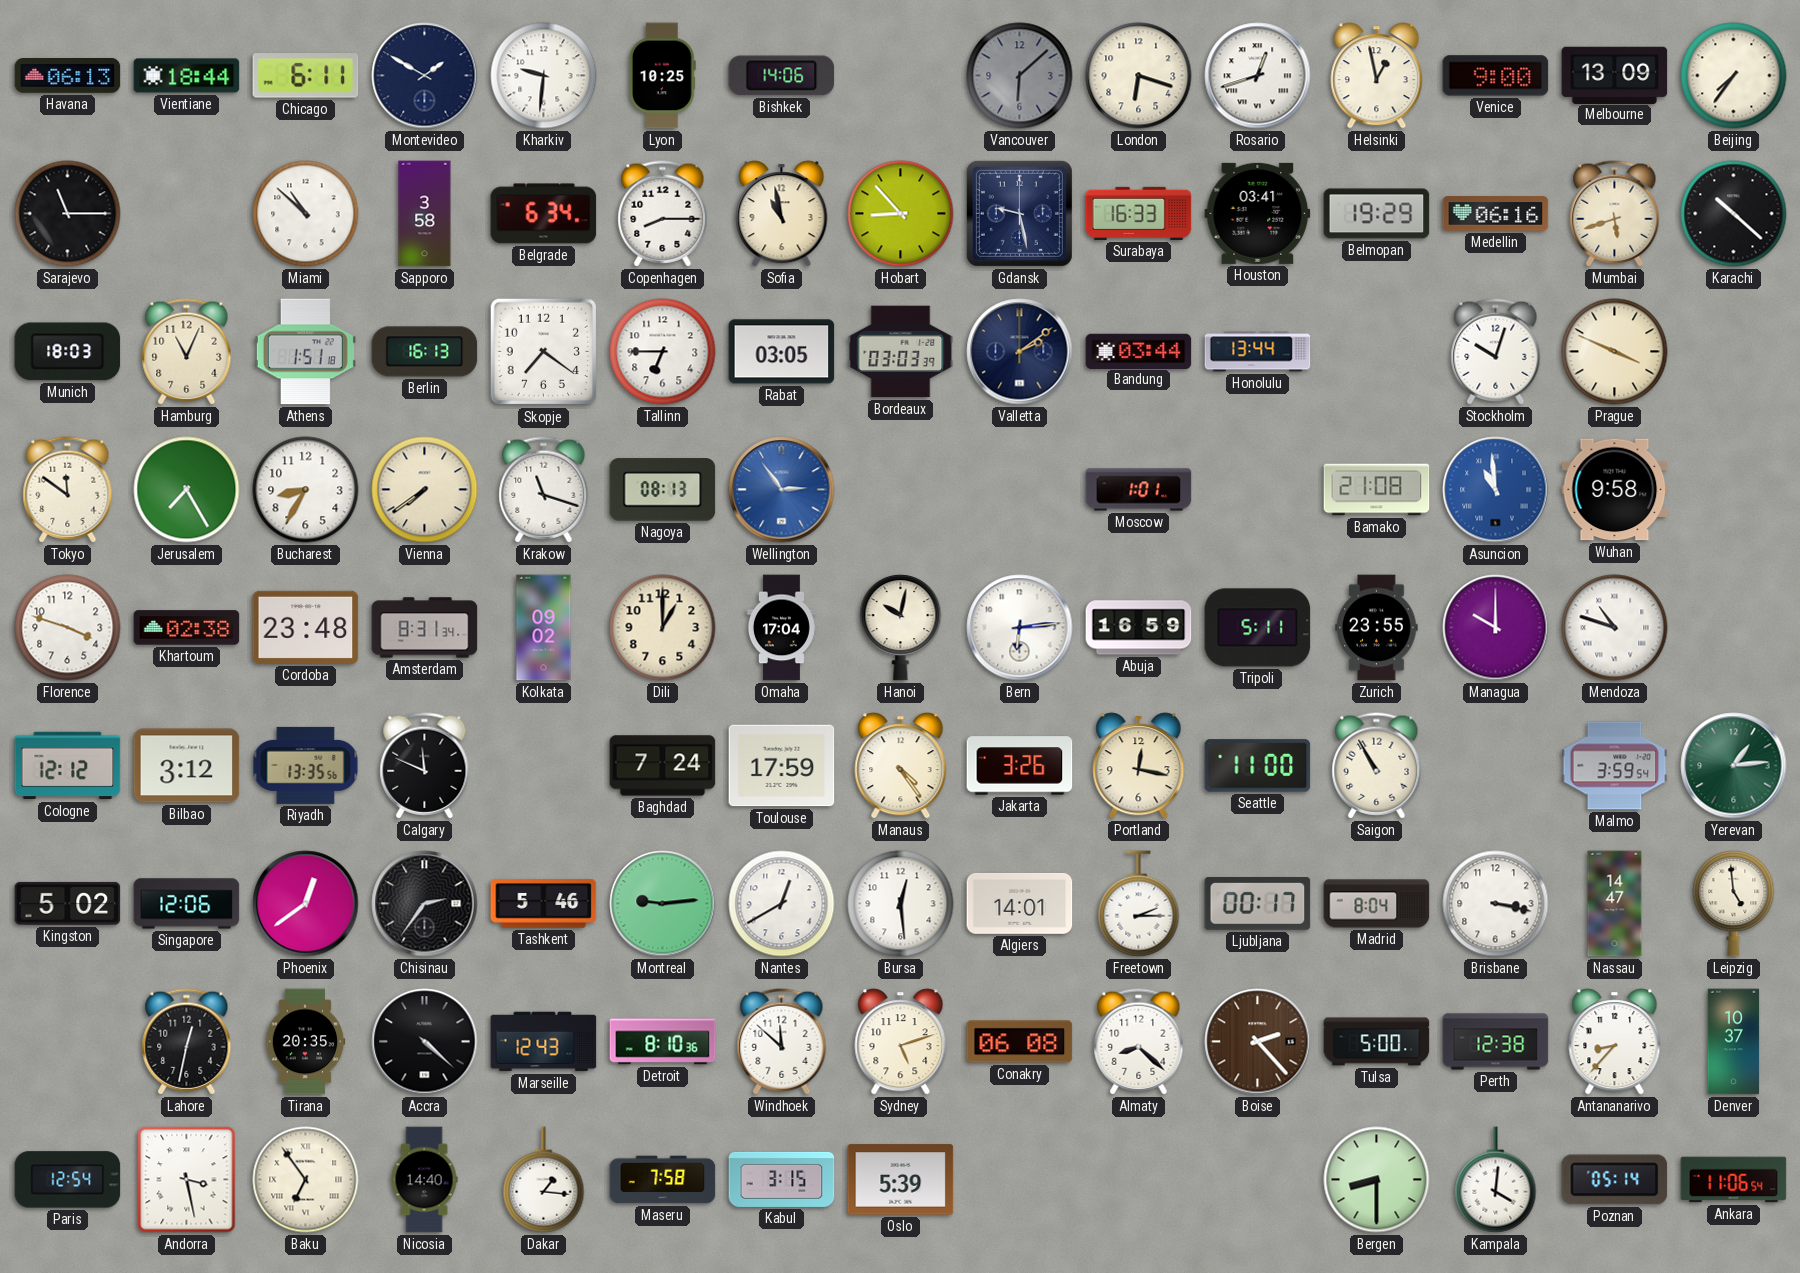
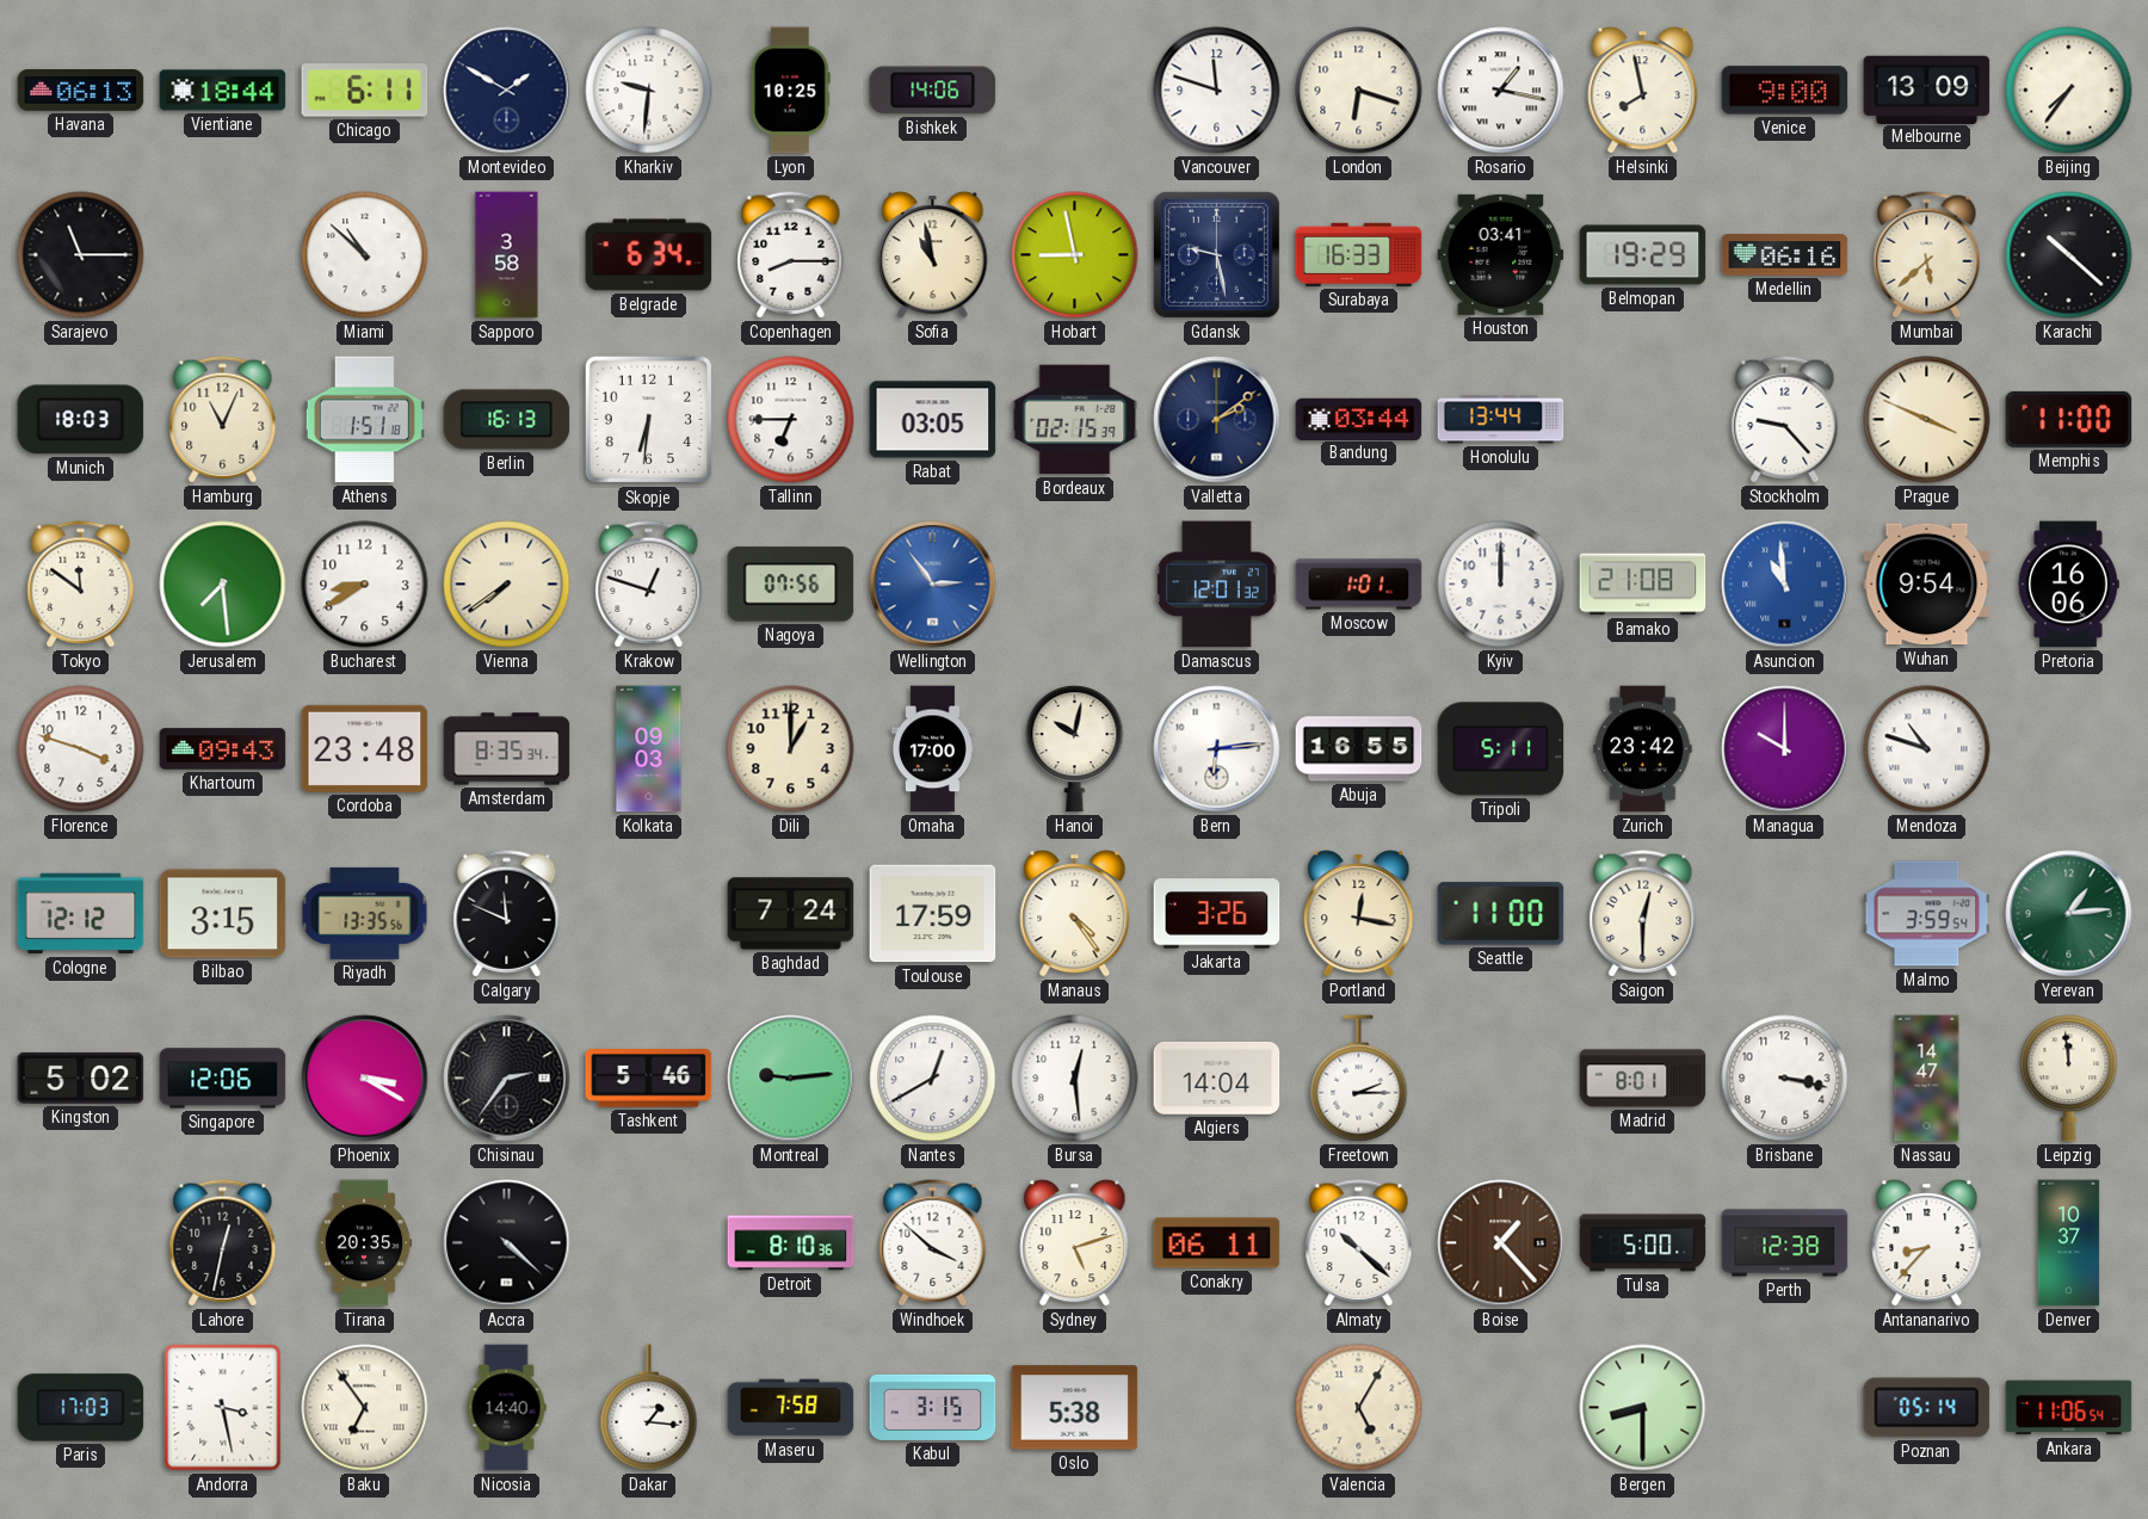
Vancouver: 6:08 -> 11:48
Vancouver dial: grey -> white
Rosario: 12:42 -> 1:17
Helsinki: 12:58 -> 7:58
Hobart: 8:53 -> 8:58
Mumbai: 5:42 -> 5:38
Skopje: 7:21 -> 6:31
Bordeaux: 03:03 -> 02:15
Stockholm: 10:03 -> 9:23
Memphis: none -> 11:00
Jerusalem: 7:25 -> 7:29
Bucharest: 8:35 -> 8:40
Krakow: 11:18 -> 12:48
Nagoya: 08:13 -> 07:56
Damascus: none -> 12:01
Kyiv: none -> 12:00
Wuhan: 9:58 -> 9:54
Pretoria: none -> 16:06
Khartoum: 02:38 -> 09:43
Amsterdam: 8:31 -> 8:35
Kolkata: 09:02 -> 09:03
Omaha: 17:04 -> 17:00
Abuja: 16:59 -> 16:55
Zurich: 23:55 -> 23:42
Bilbao: 3:12 -> 3:15
Saigon: 10:55 -> 12:30
Phoenix: 12:39 -> 3:20
Algiers: 14:01 -> 14:04
Ljubljana: 00:17 -> none
Madrid: 8:04 -> 8:01
Leipzig: 4:59 -> 11:59
Marseille: 12:43 -> none
Windhoek: 11:52 -> 3:52
Conakry: 06:08 -> 06:11
Almaty: 8:22 -> 10:22
Boise: 2:23 -> 1:23
Paris: 12:54 -> 17:03
Oslo: 5:39 -> 5:38
Valencia: none -> 5:05
Kampala: 4:01 -> none
